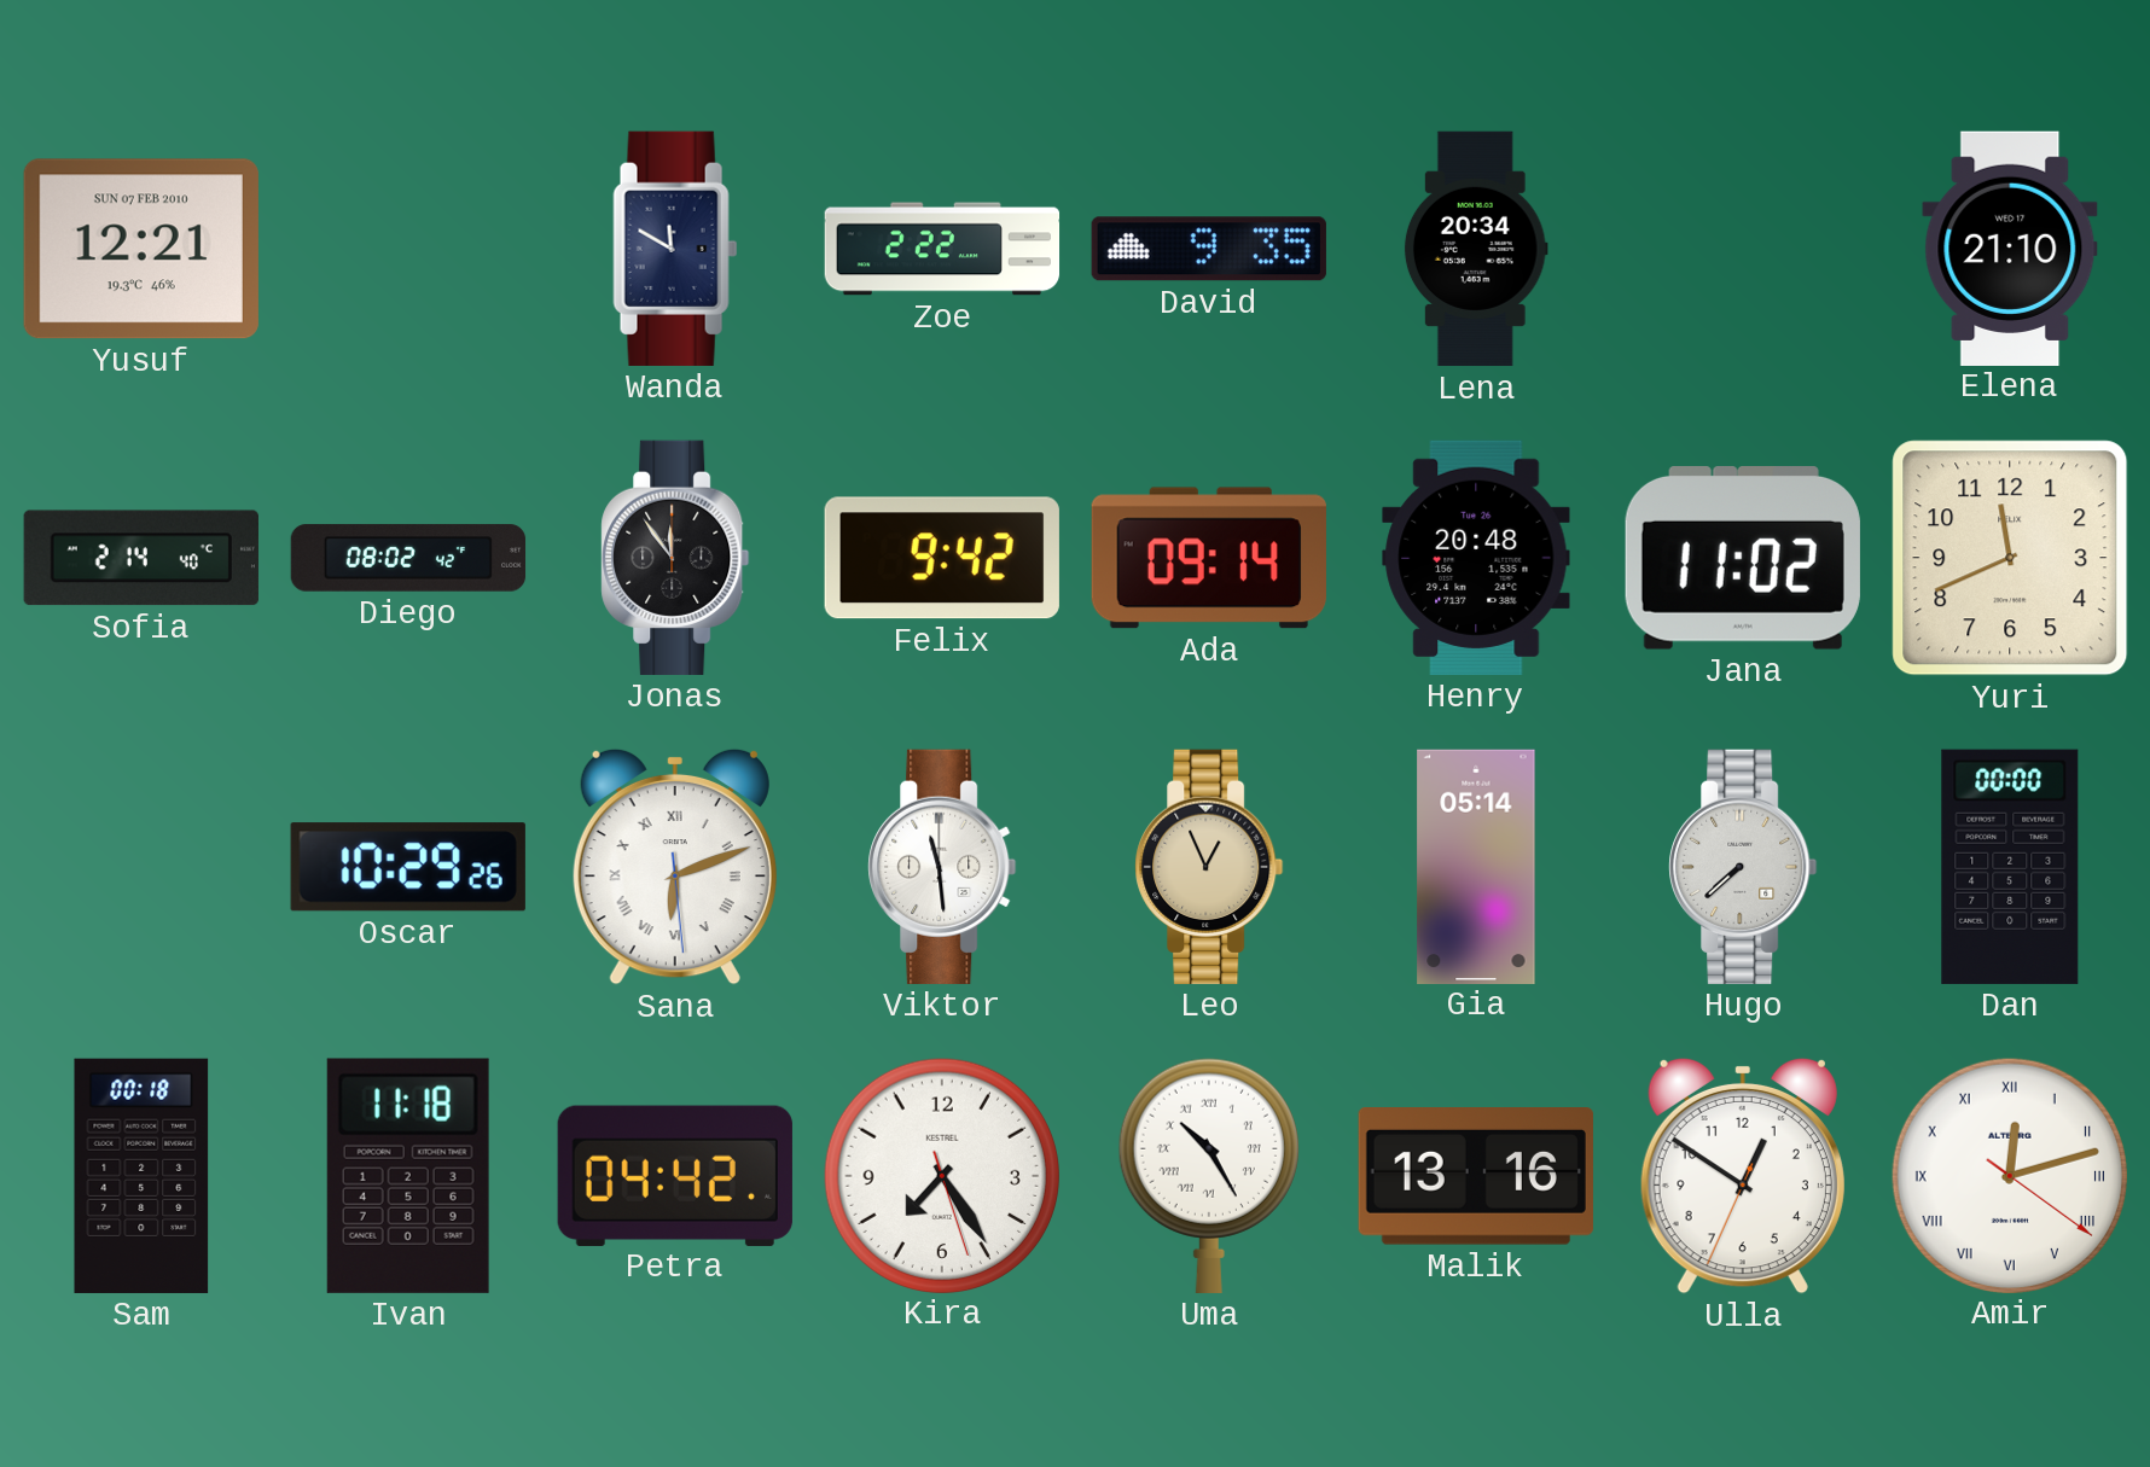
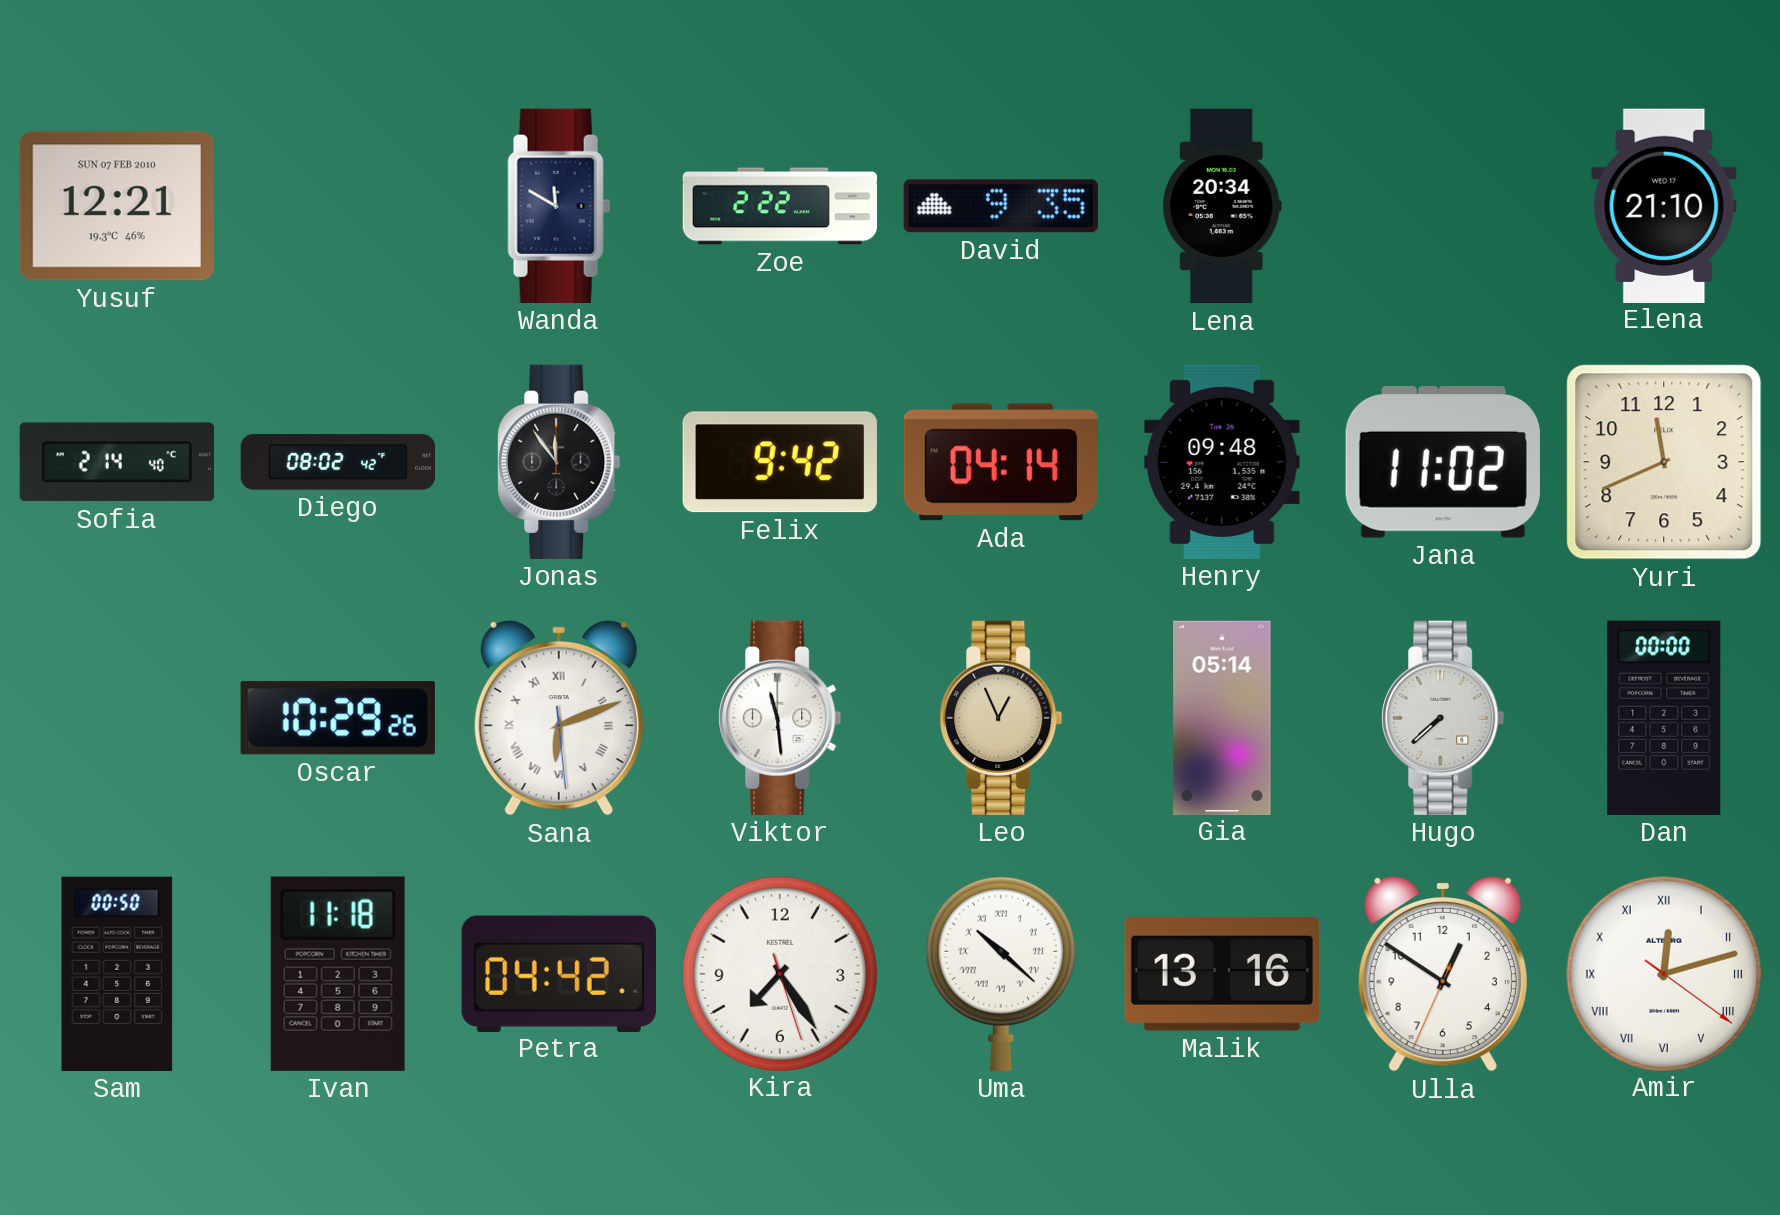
Ada: 09:14 -> 04:14
Henry: 20:48 -> 09:48
Sam: 00:18 -> 00:50
Uma: 10:25 -> 10:22
